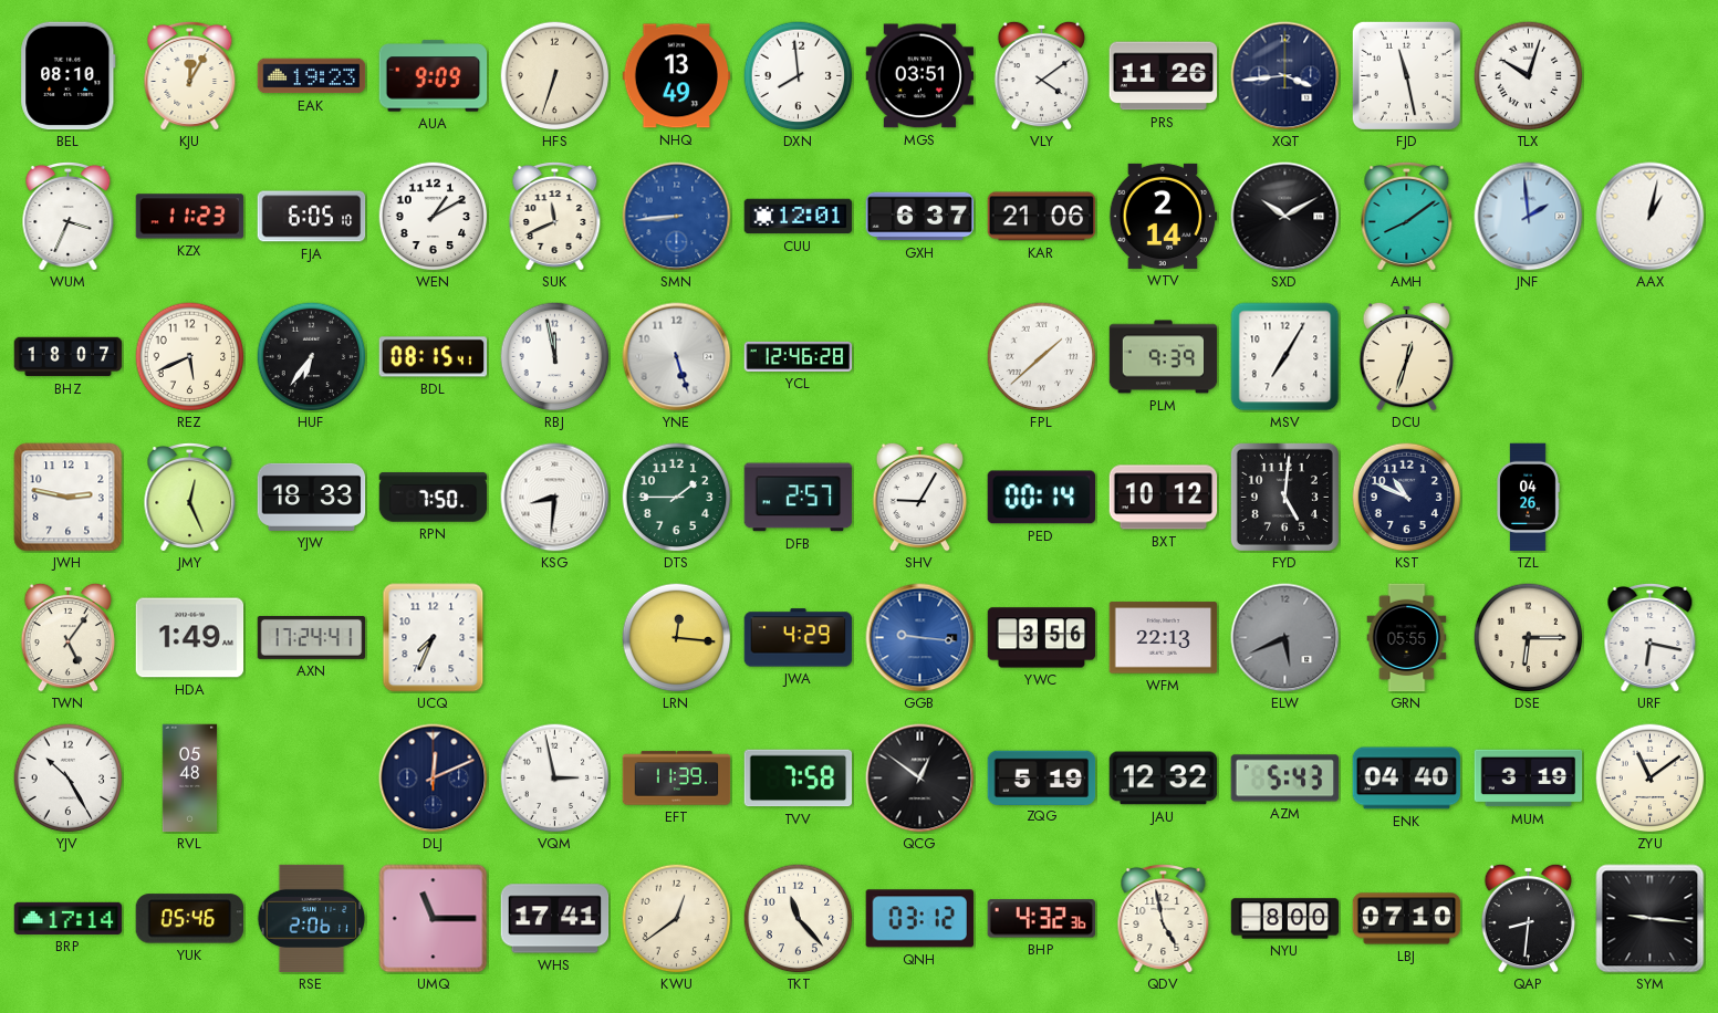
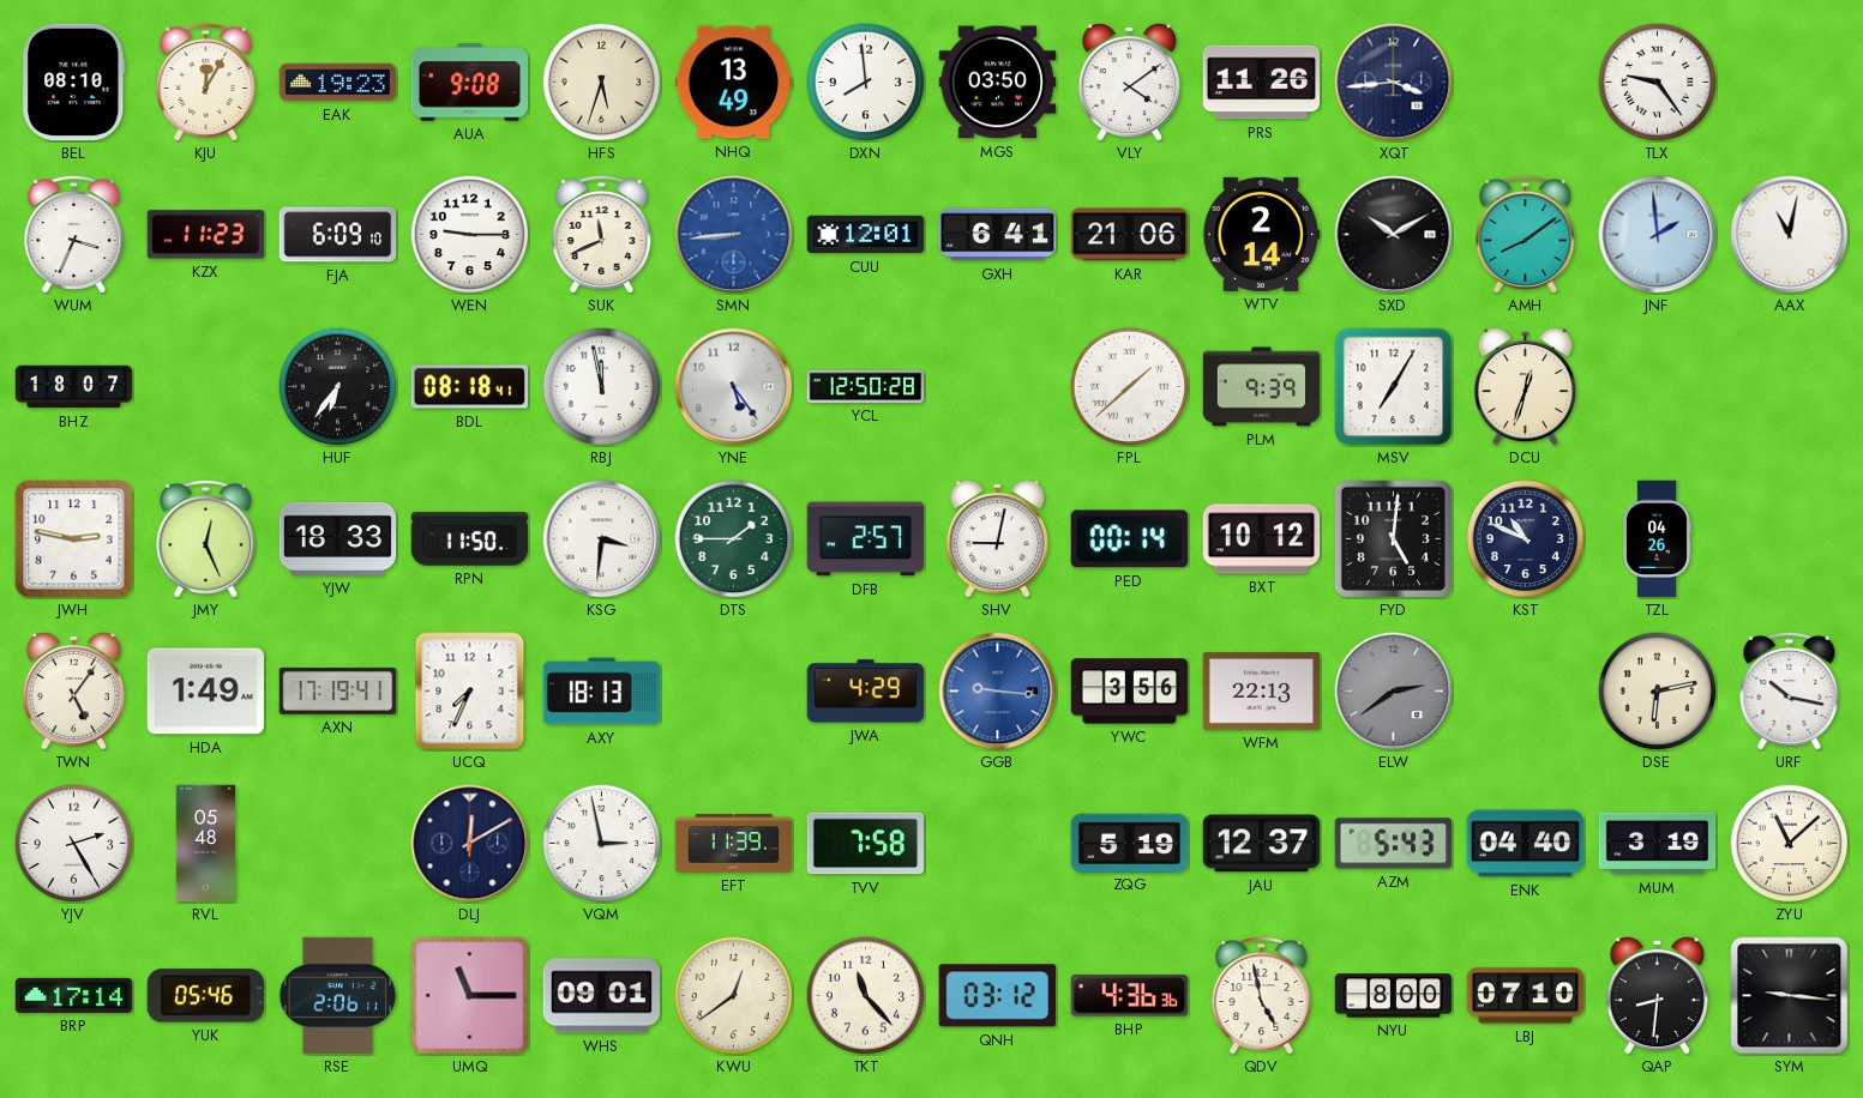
AUA: 9:09 -> 9:08
HFS: 6:33 -> 5:33
MGS: 03:51 -> 03:50
FJD: 11:28 -> none
TLX: 10:03 -> 9:24
FJA: 6:05 -> 6:09
WEN: 1:10 -> 9:15
GXH: 6:37 -> 6:41
AAX: 1:02 -> 11:02
REZ: 5:41 -> none
BDL: 08:15 -> 08:18
YNE: 5:27 -> 5:24
YCL: 12:46 -> 12:50
RPN: 7:50 -> 11:50
KSG: 8:31 -> 3:31
SHV: 9:05 -> 9:02
AXN: 17:24 -> 17:19
AXY: none -> 18:13
LRN: 12:16 -> none
ELW: 5:41 -> 2:39
GRN: 05:55 -> none
DSE: 6:15 -> 6:13
URF: 6:17 -> 10:17
YJV: 10:25 -> 2:25
DLJ: 12:11 -> 12:10
QCG: 12:51 -> none
JAU: 12:32 -> 12:37
ZYU: 11:09 -> 11:08
WHS: 17:41 -> 09:01
BHP: 4:32 -> 4:36
